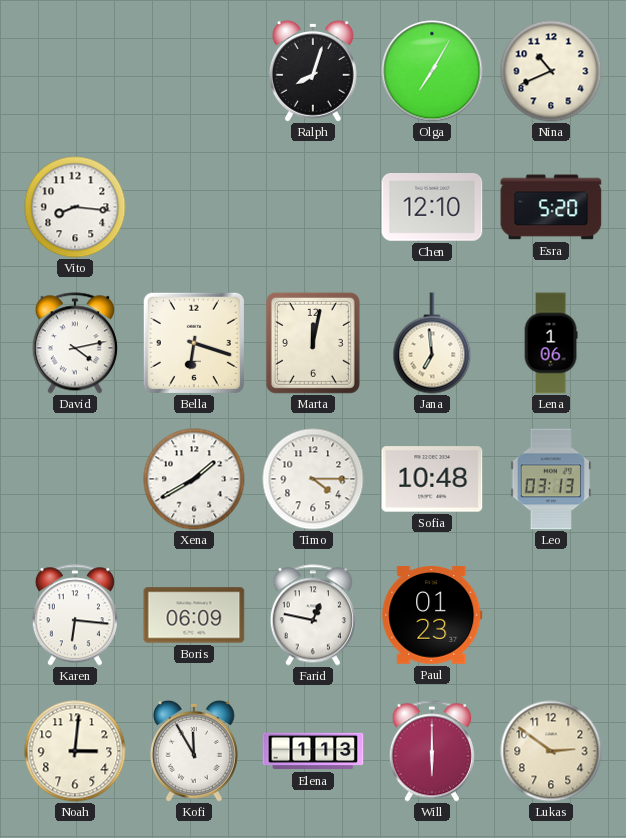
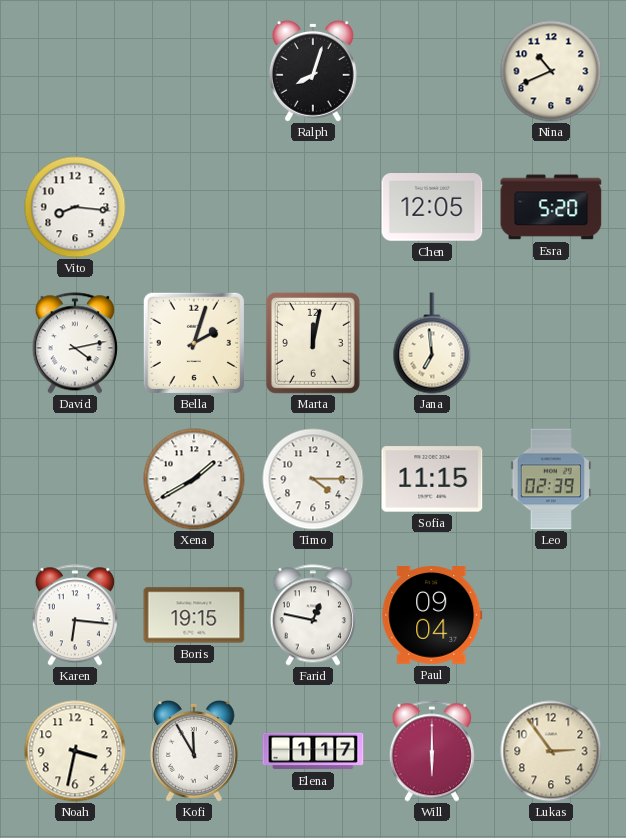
Olga: 7:05 -> none
Chen: 12:10 -> 12:05
Bella: 6:18 -> 2:03
Lena: 1:06 -> none
Sofia: 10:48 -> 11:15
Leo: 03:13 -> 02:39
Boris: 06:09 -> 19:15
Paul: 01:23 -> 09:04
Noah: 3:01 -> 3:32
Elena: 1:13 -> 1:17
Lukas: 2:51 -> 2:54
